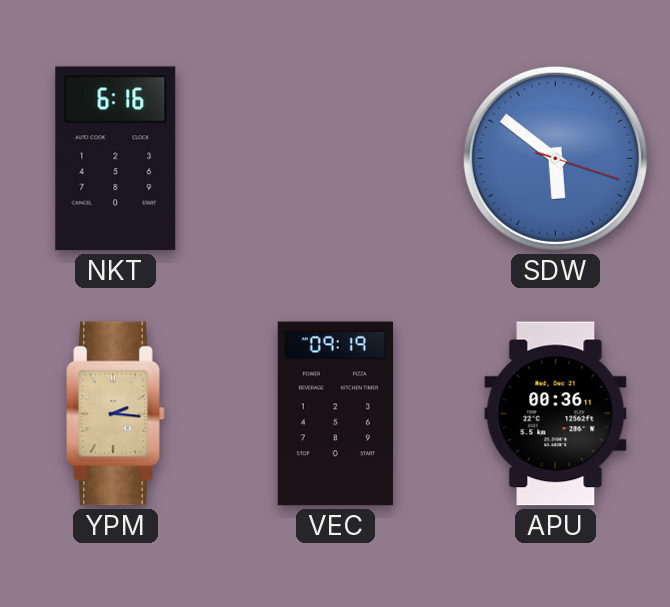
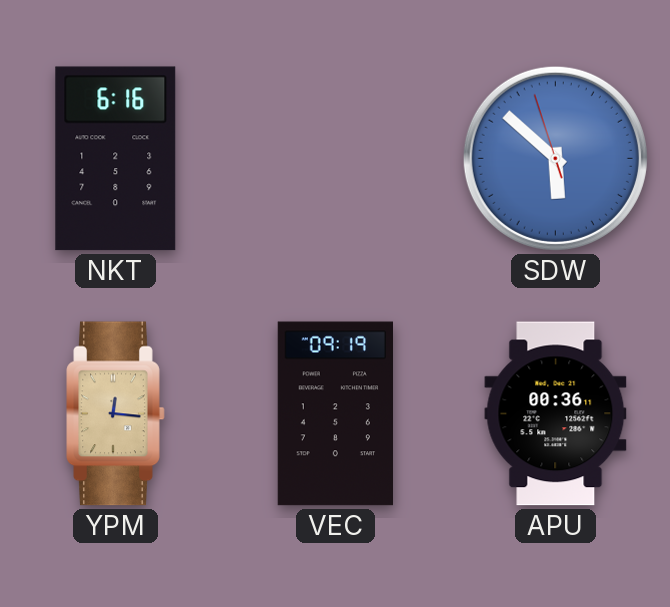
SDW: 5:51:18 -> 5:51:57
YPM: 2:16 -> 12:16
